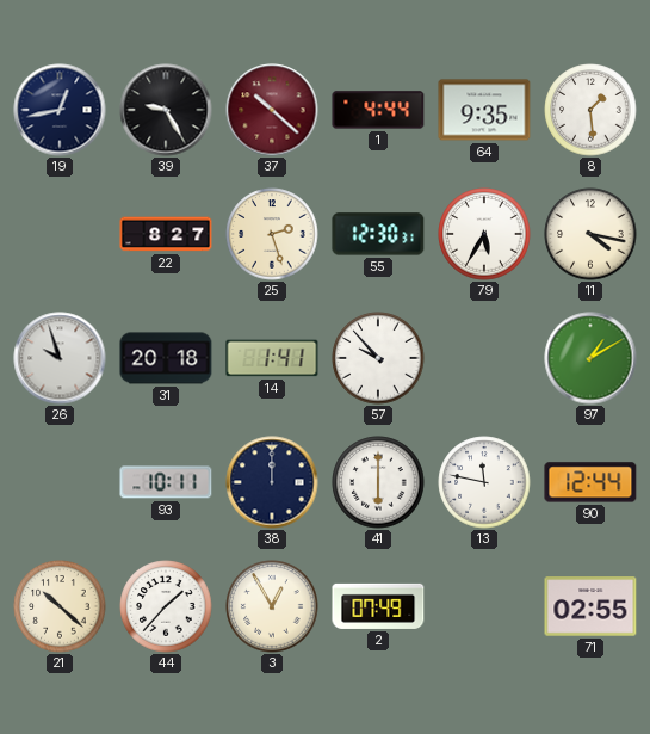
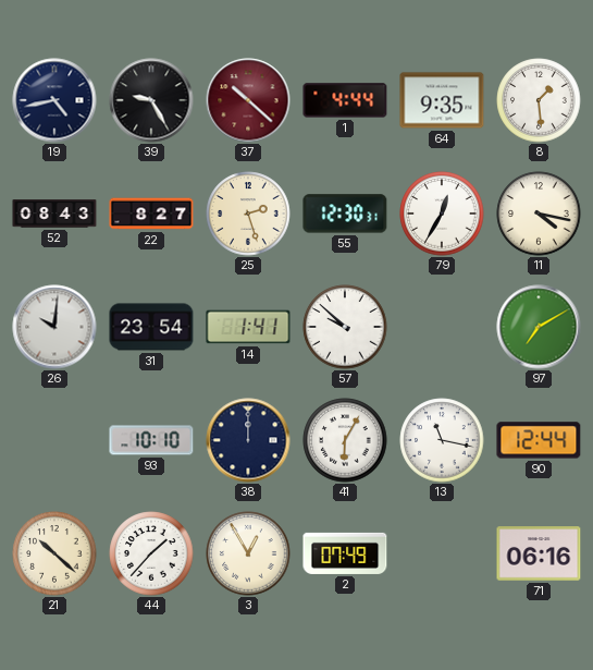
19: 12:43 -> 4:43
52: none -> 08:43
79: 5:35 -> 12:35
26: 9:57 -> 10:01
31: 20:18 -> 23:54
57: 9:53 -> 9:52
97: 1:10 -> 7:10
93: 10:11 -> 10:10
41: 6:00 -> 6:05
13: 11:47 -> 11:17
71: 02:55 -> 06:16
